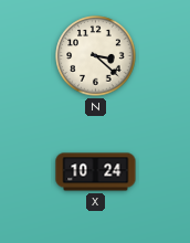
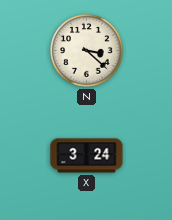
X: 10:24 -> 3:24
